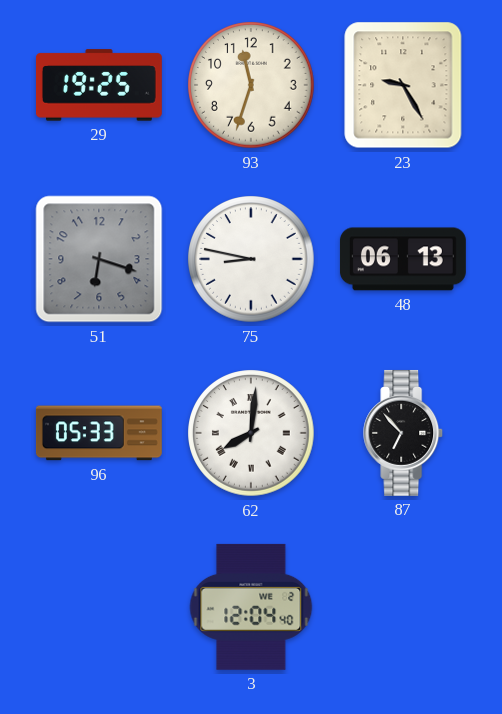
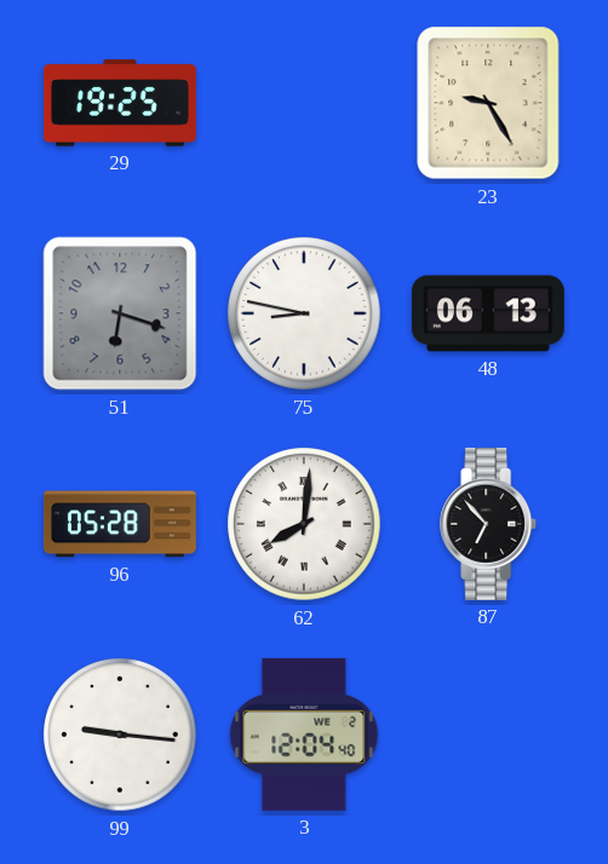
93: 11:33 -> none
96: 05:33 -> 05:28
99: none -> 9:16
